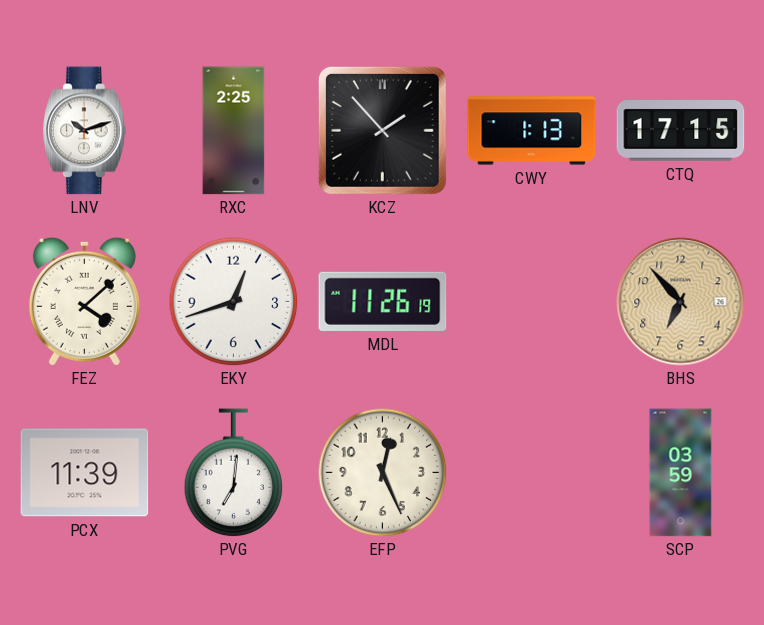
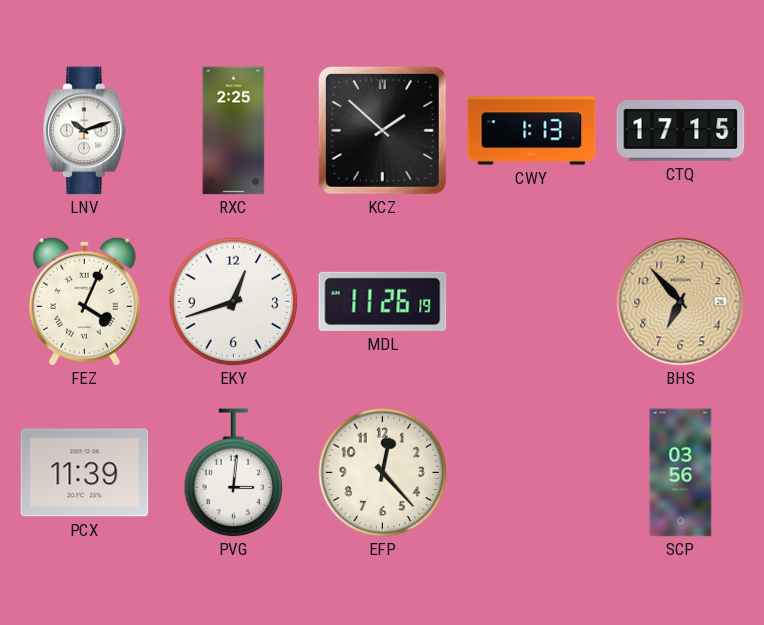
KCZ: 1:53 -> 1:52
FEZ: 4:08 -> 4:04
PVG: 7:01 -> 3:01
EFP: 12:26 -> 12:23
SCP: 03:59 -> 03:56
